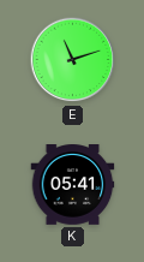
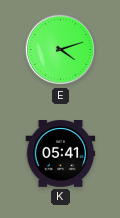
E: 11:12 -> 4:12
